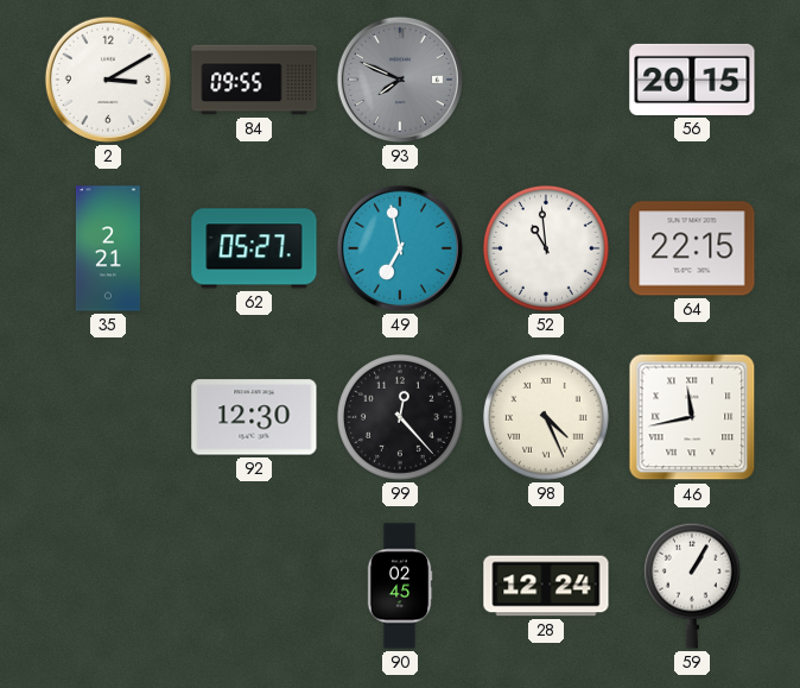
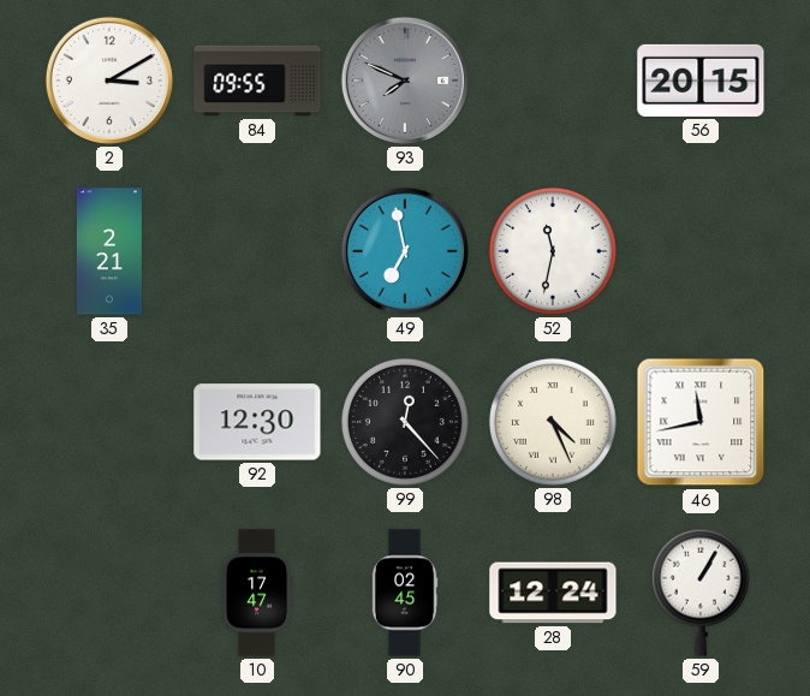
62: 05:27 -> none
52: 10:59 -> 11:32
64: 22:15 -> none
10: none -> 17:47
